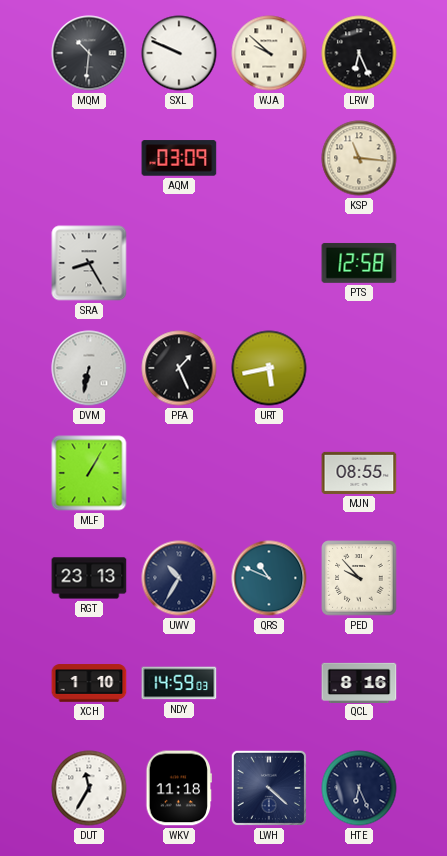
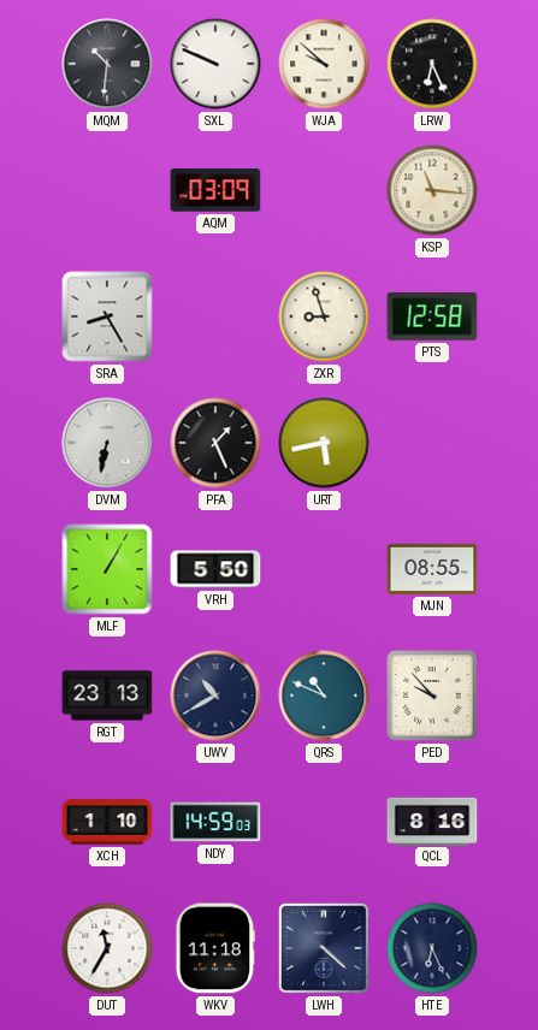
ZXR: none -> 8:57
VRH: none -> 5:50
UWV: 10:35 -> 10:40
